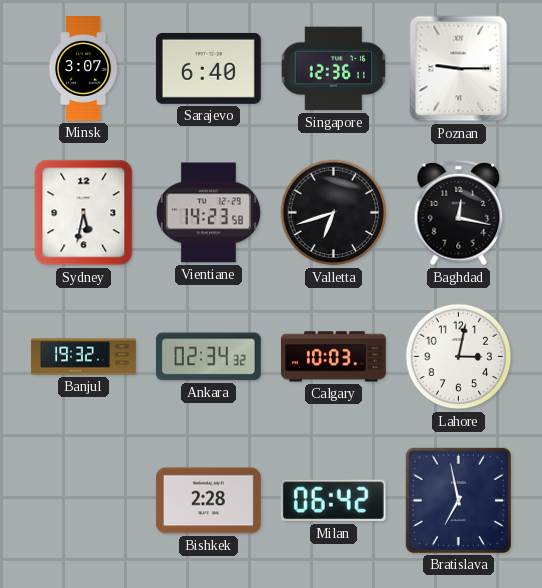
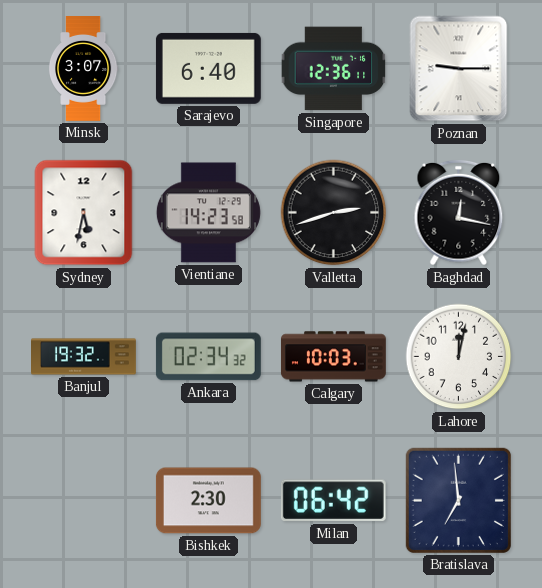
Valletta: 6:42 -> 2:42
Lahore: 3:02 -> 12:02
Bishkek: 2:28 -> 2:30
Bratislava: 6:58 -> 6:59
